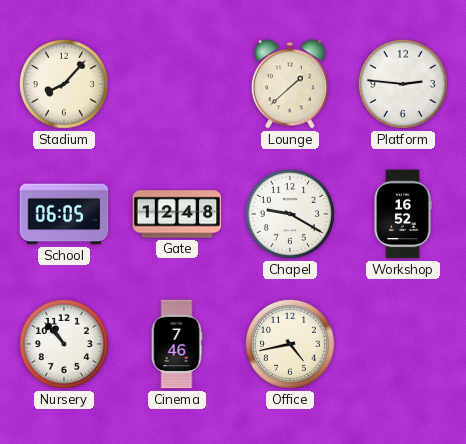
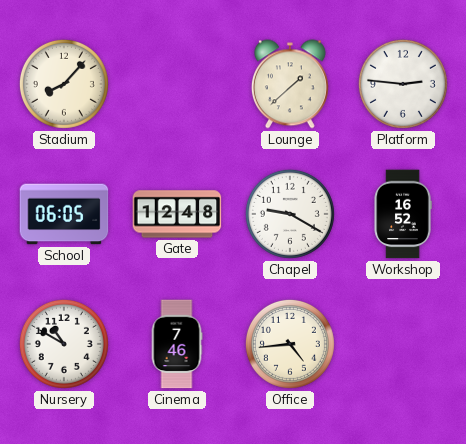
Nursery: 10:53 -> 10:50
Office: 4:43 -> 4:44
